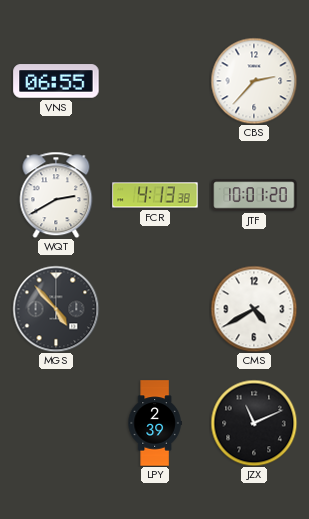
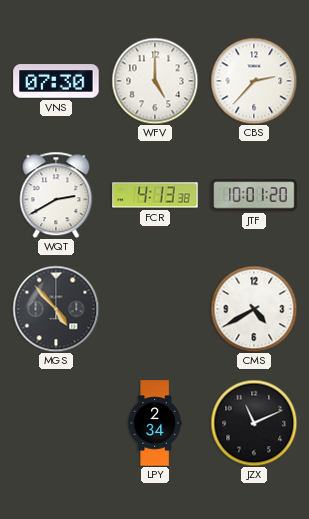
VNS: 06:55 -> 07:30
WFV: none -> 5:00
LPY: 2:39 -> 2:34
